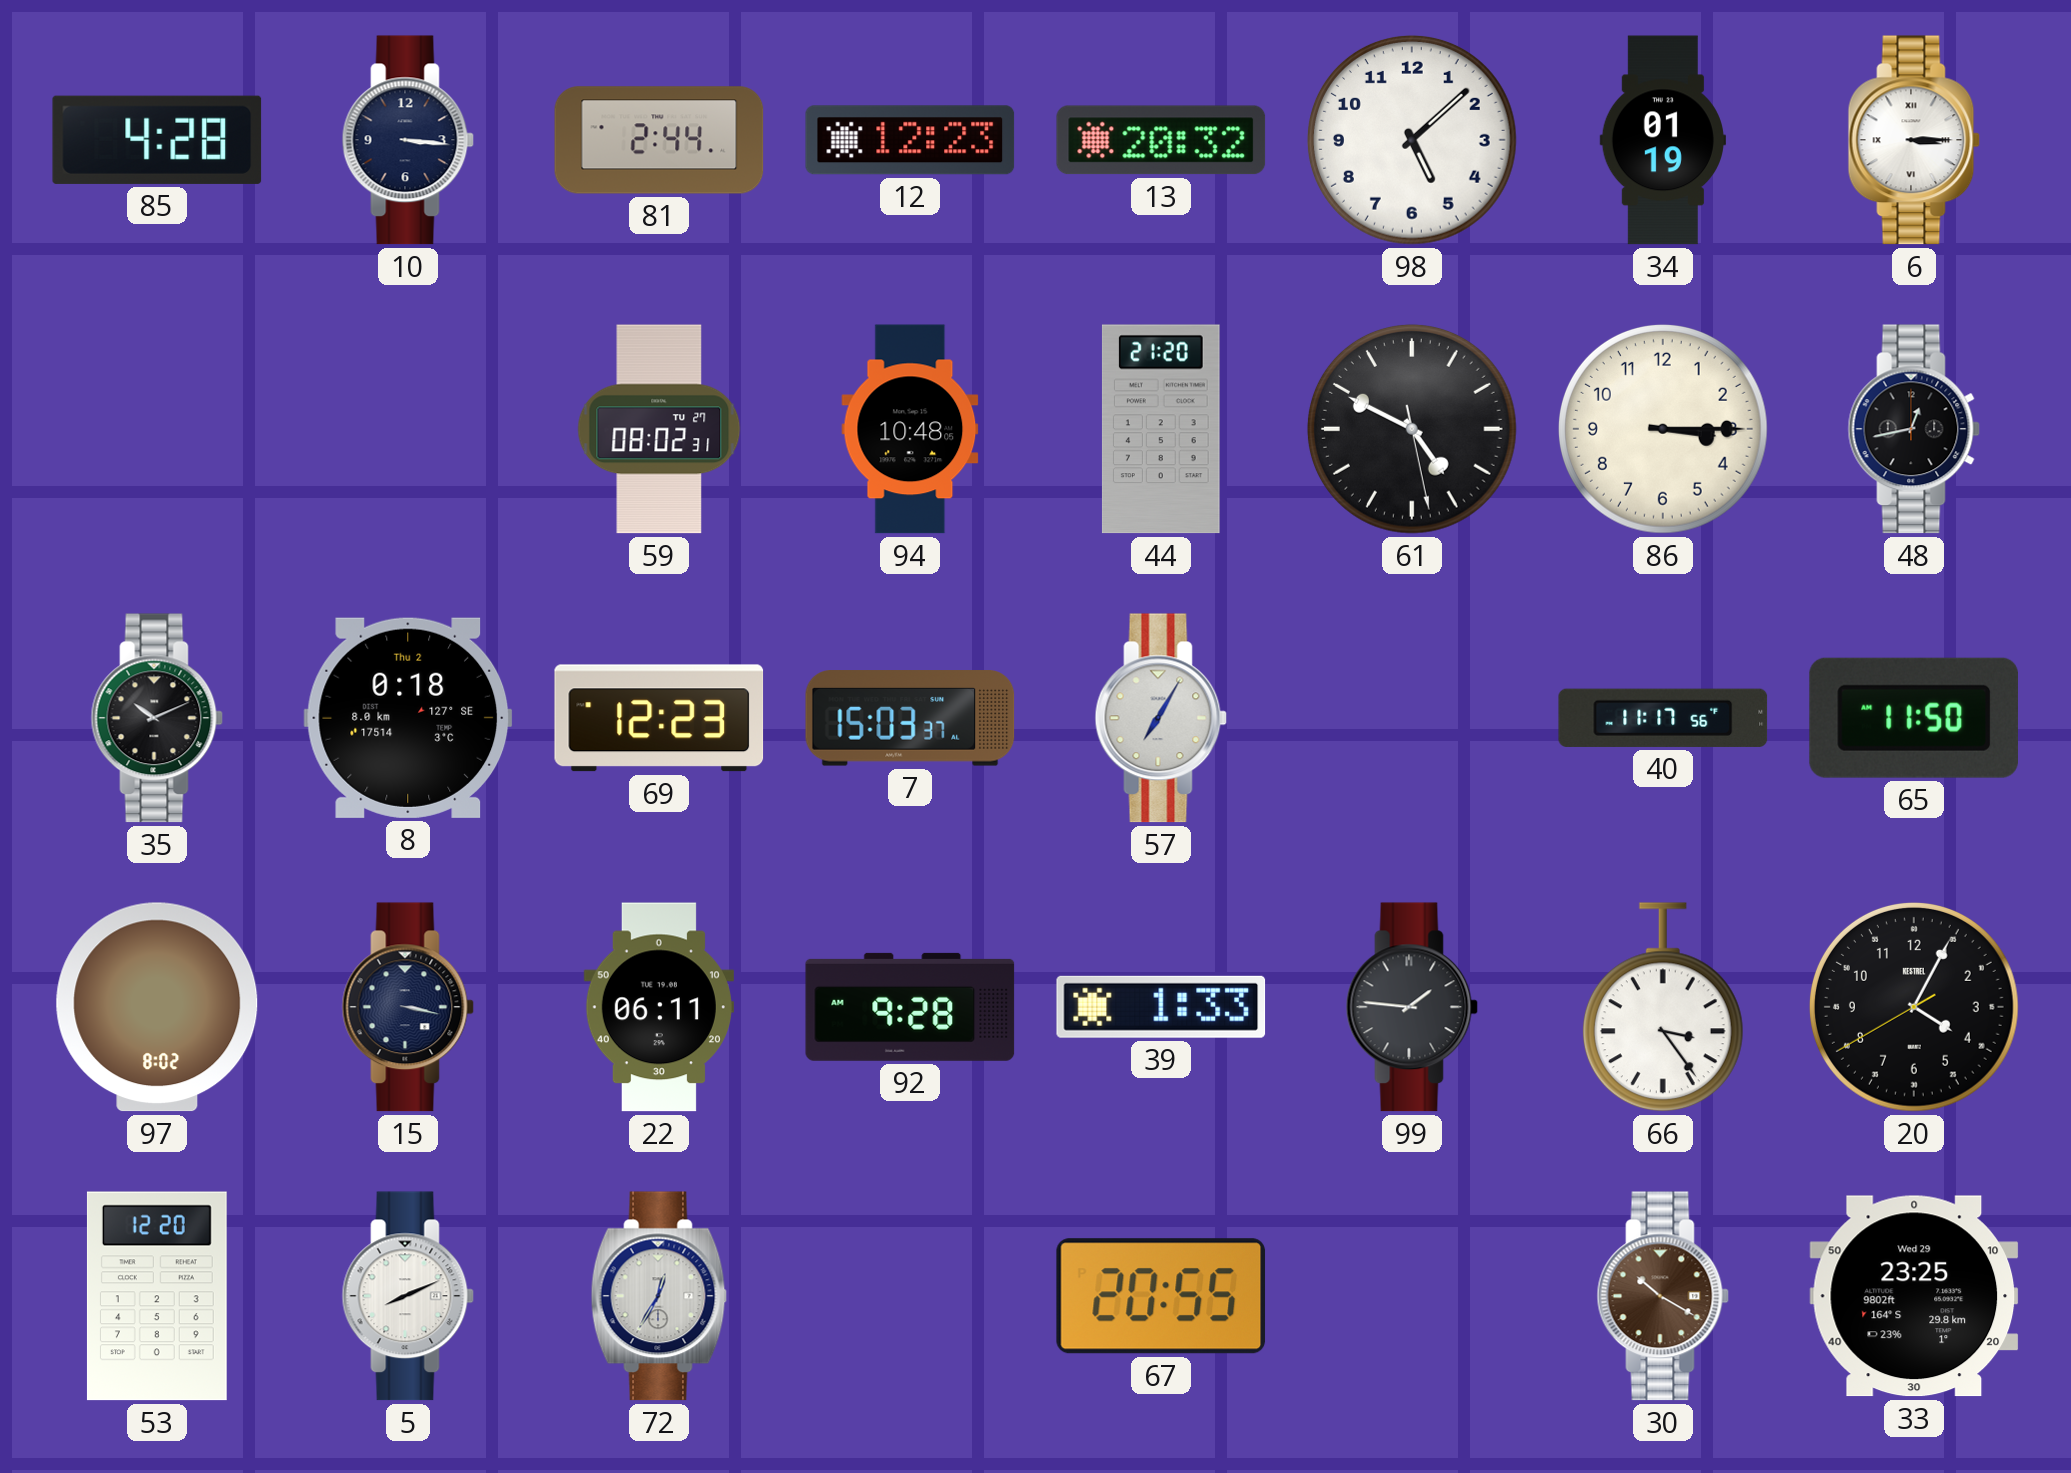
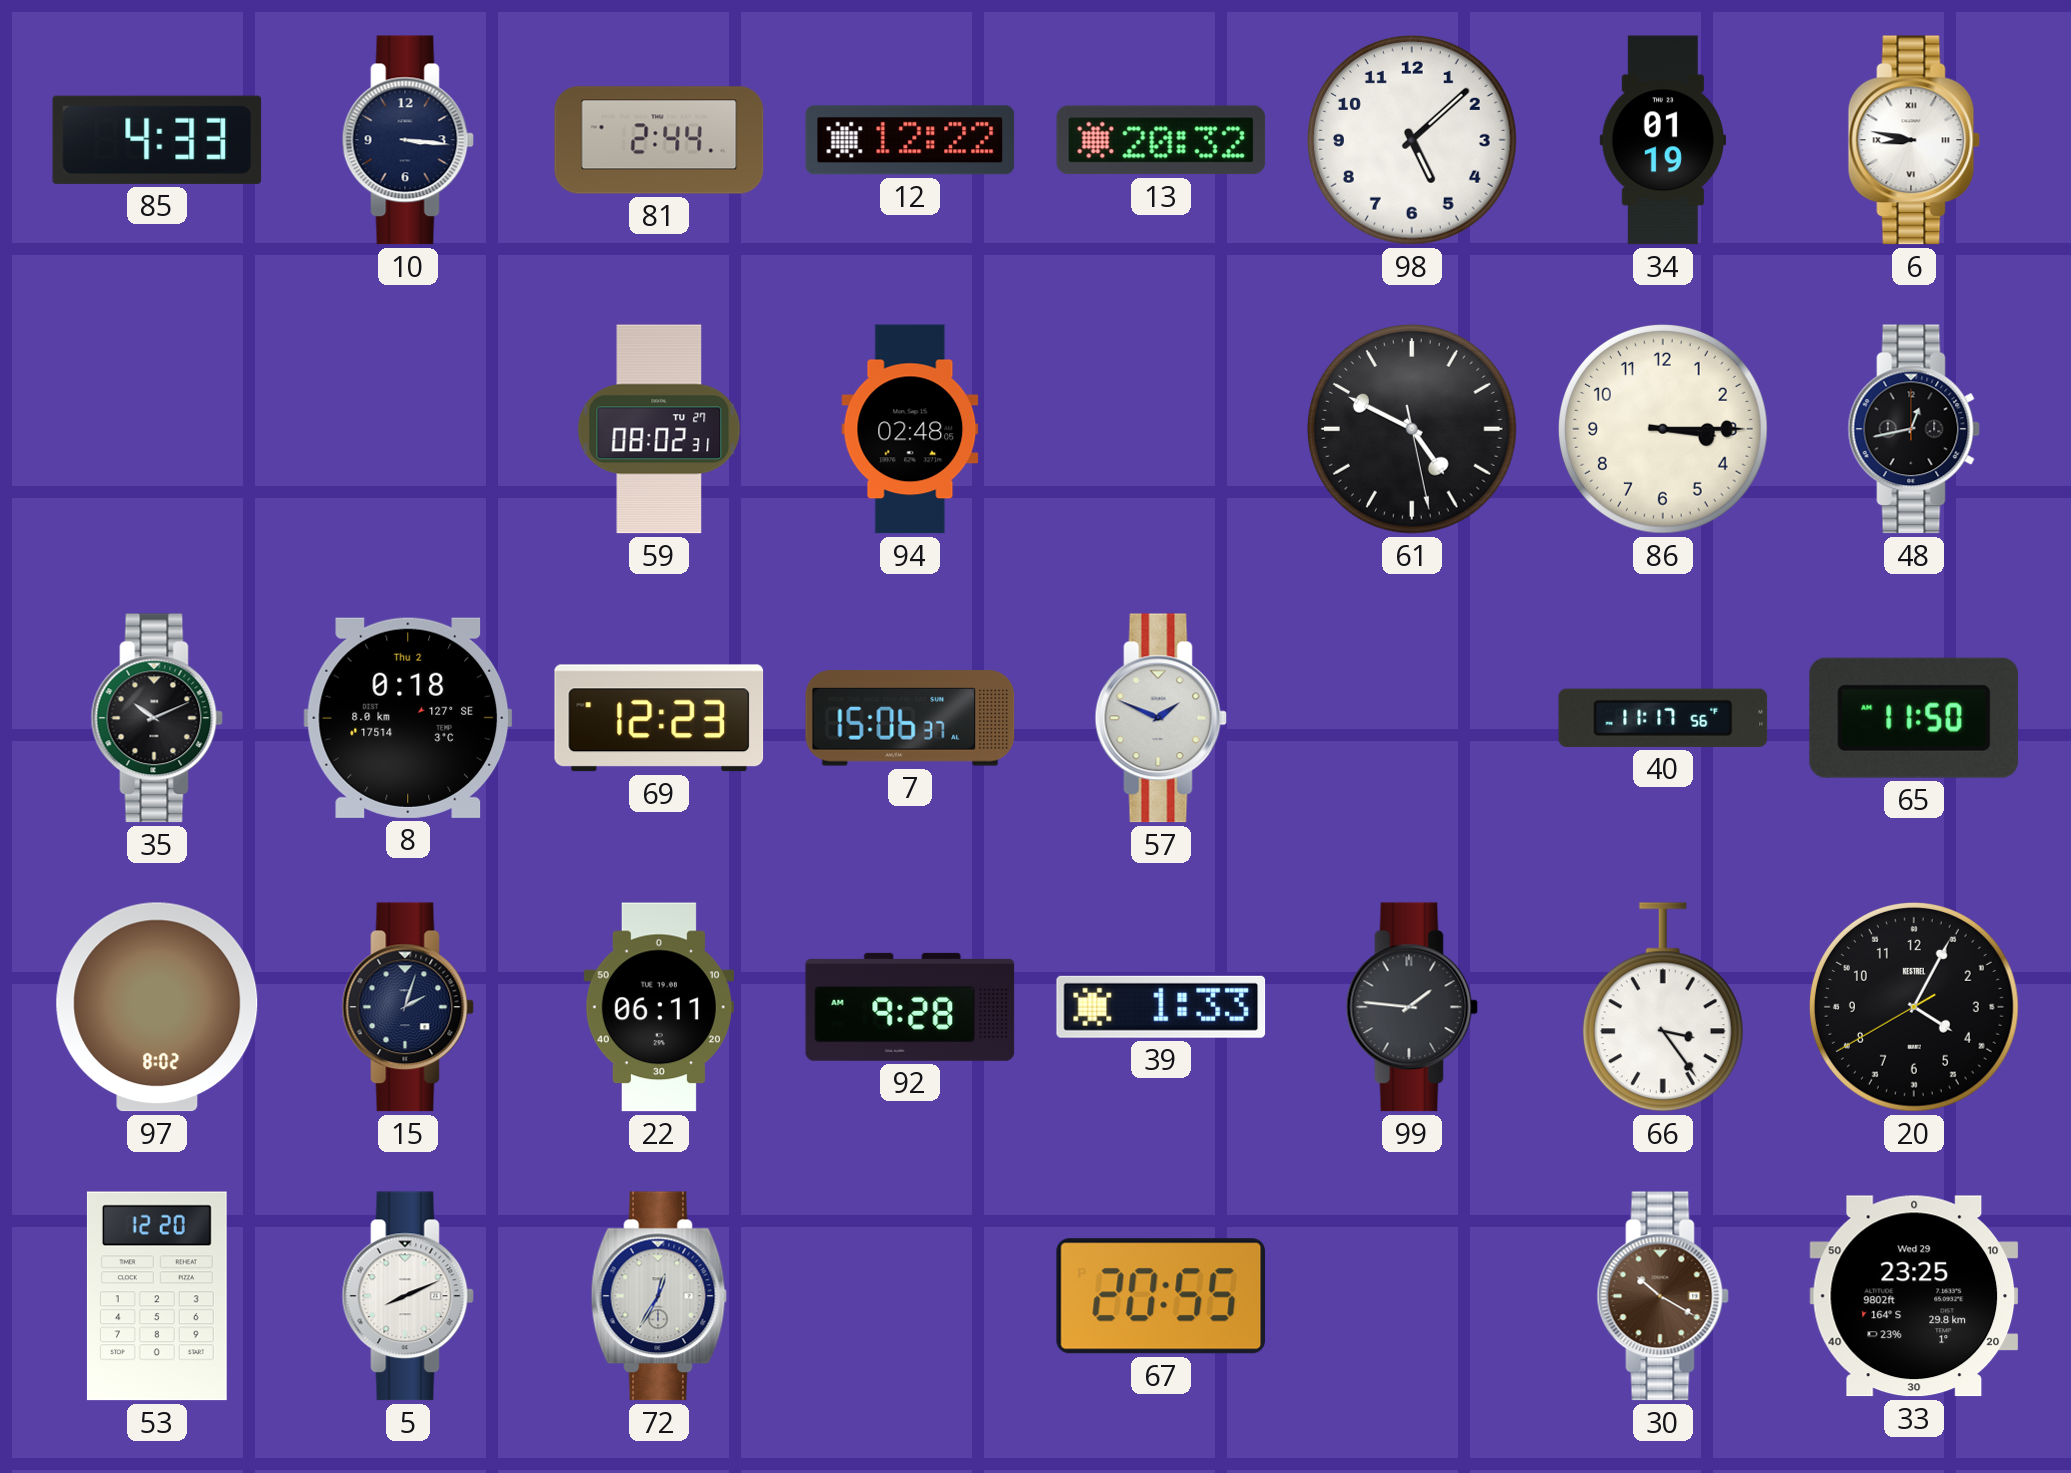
85: 4:28 -> 4:33
12: 12:23 -> 12:22
6: 3:15 -> 8:47
94: 10:48 -> 02:48
44: 21:20 -> none
7: 15:03 -> 15:06
57: 7:05 -> 1:49
15: 3:17 -> 2:03
